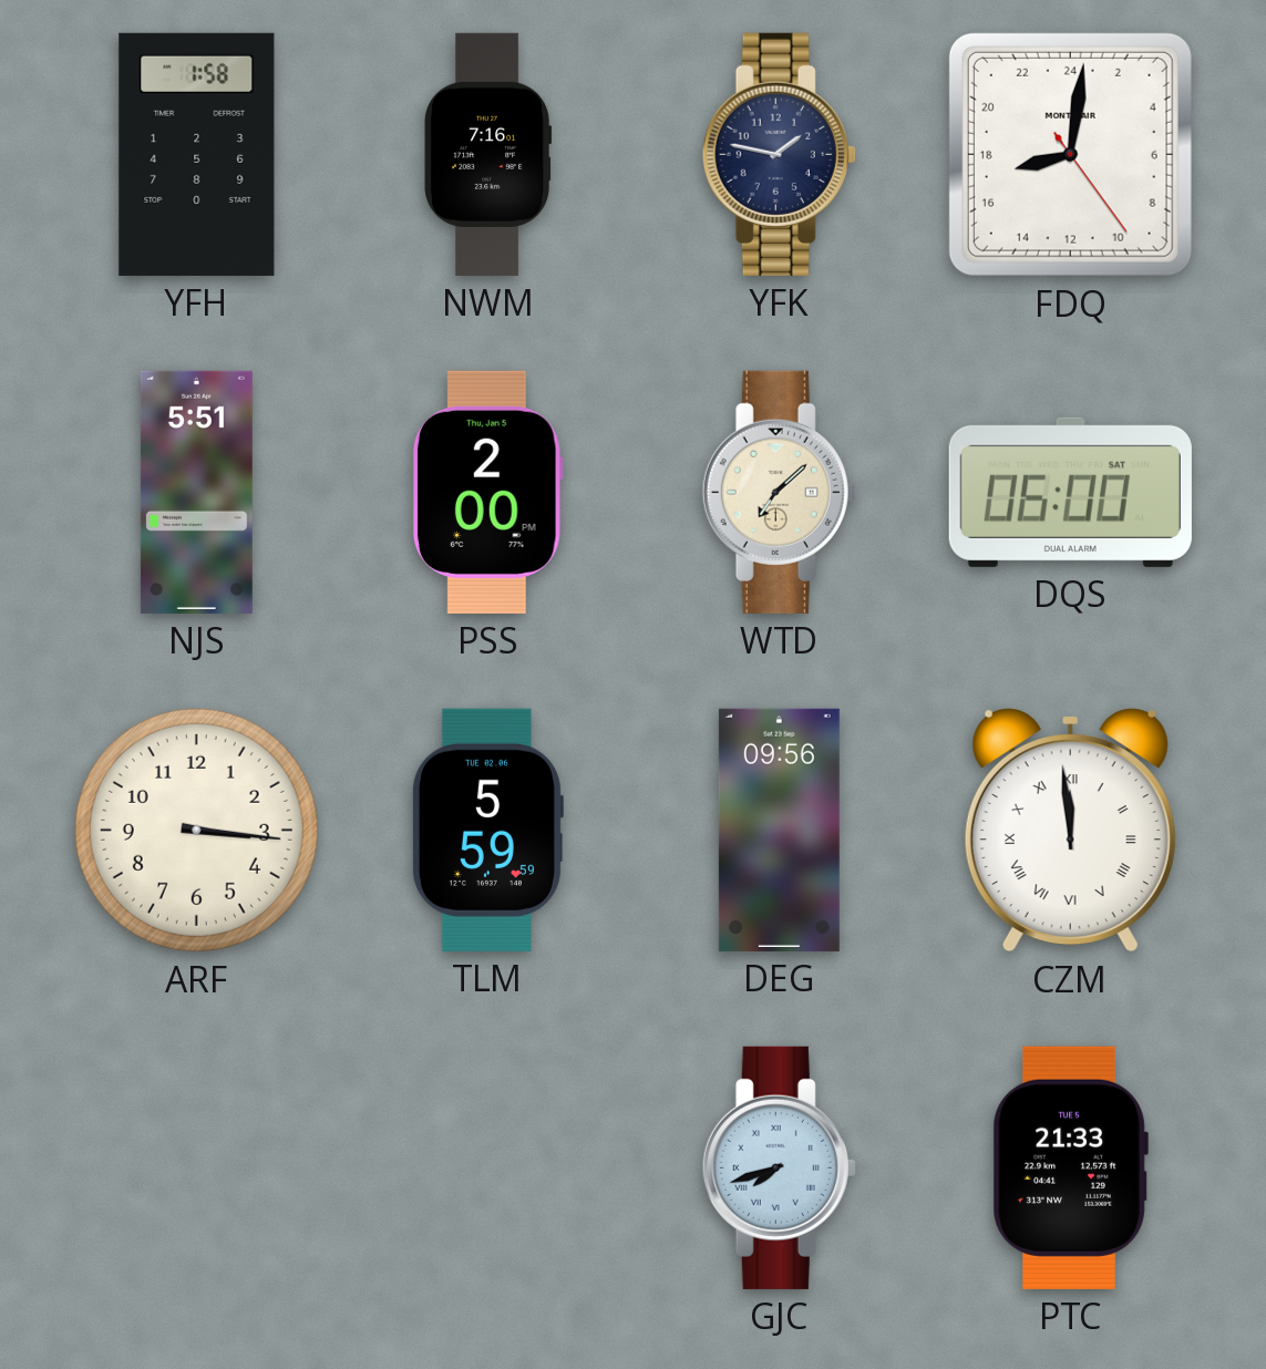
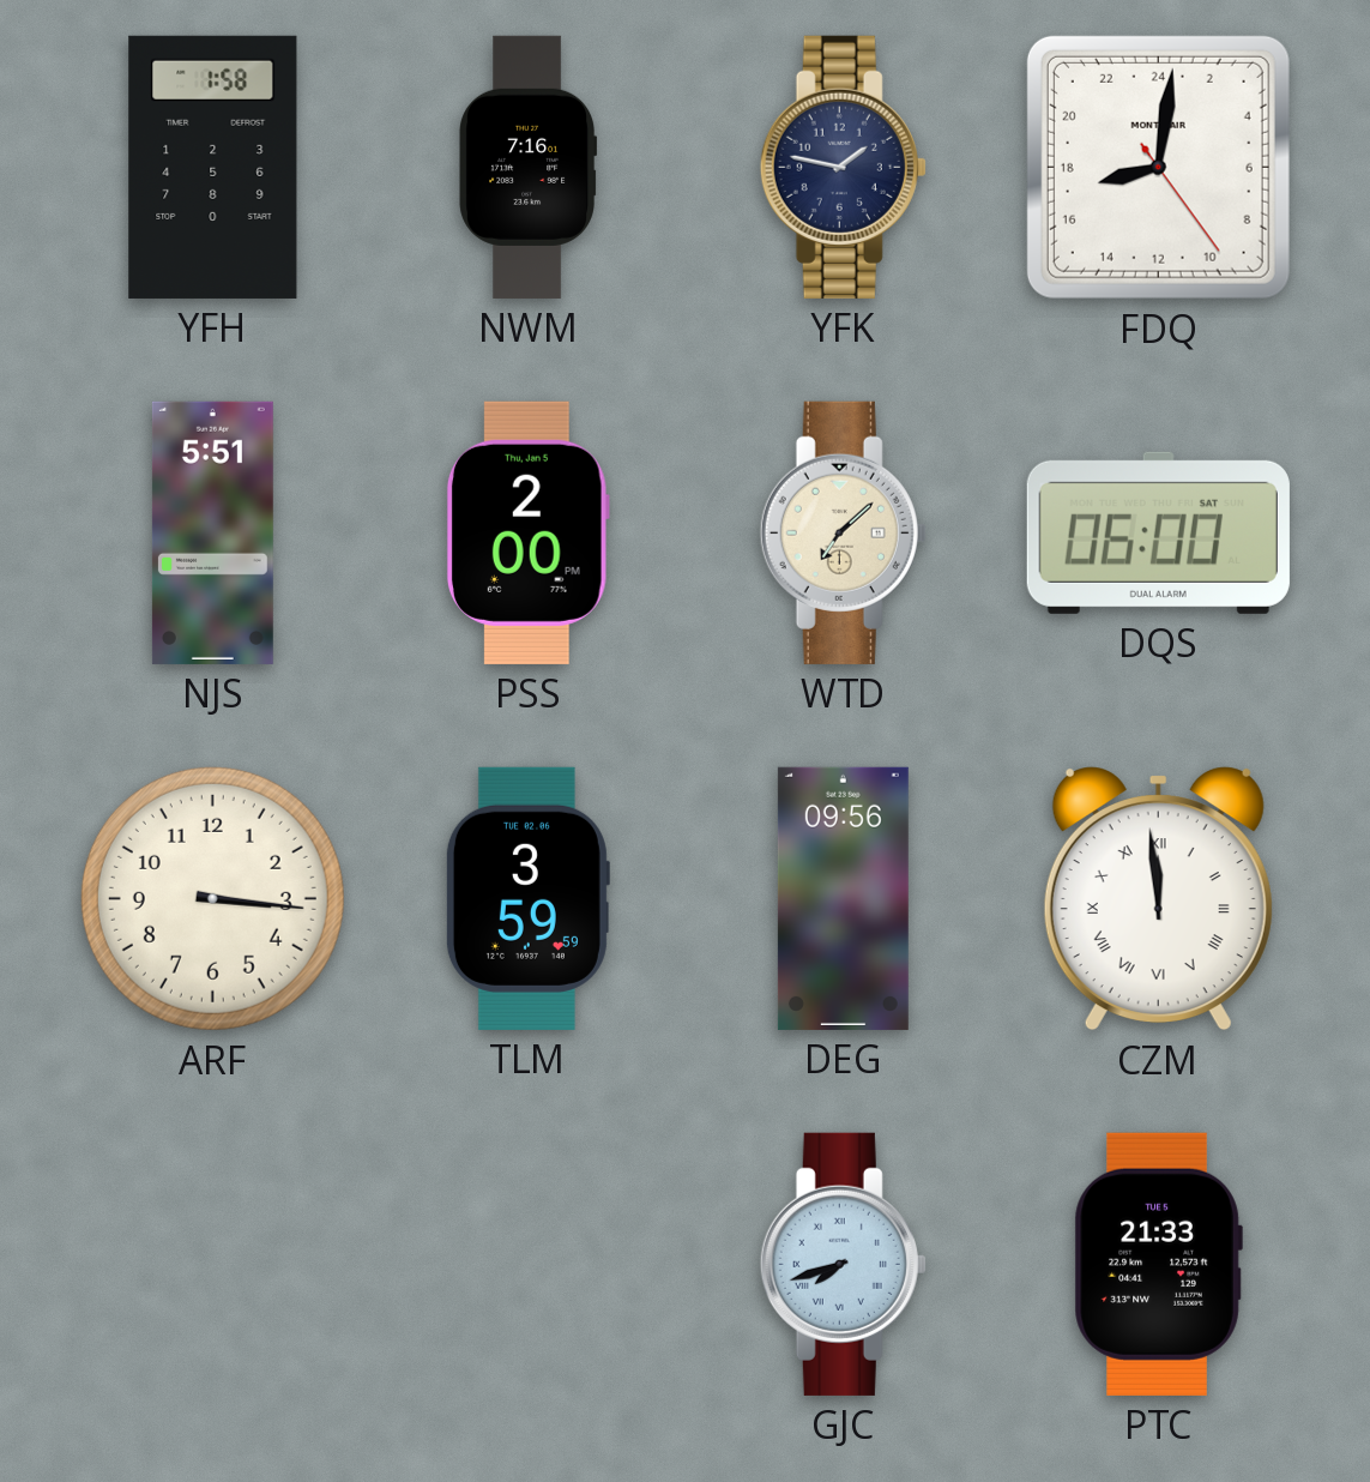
TLM: 5:59 -> 3:59
